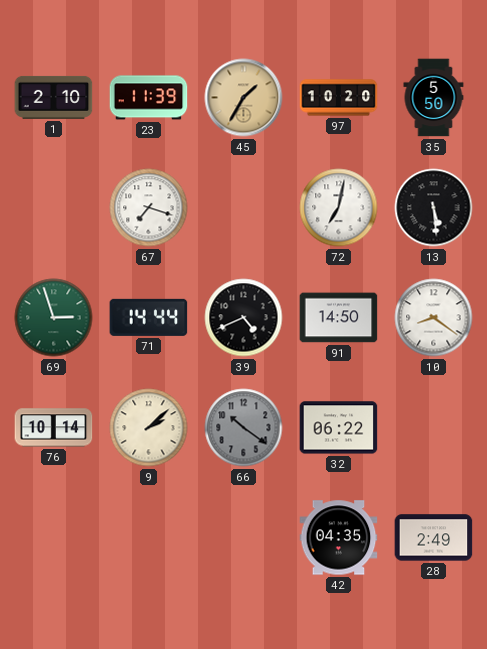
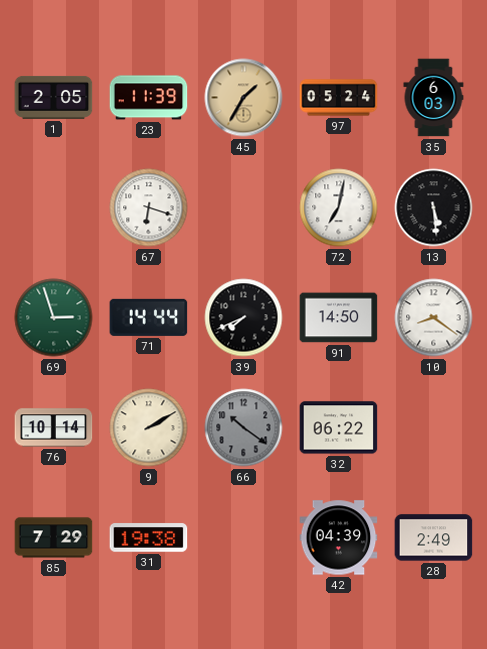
1: 2:10 -> 2:05
97: 10:20 -> 05:24
35: 5:50 -> 6:03
67: 7:18 -> 6:18
39: 4:41 -> 7:41
9: 2:08 -> 2:10
85: none -> 7:29
31: none -> 19:38
42: 04:35 -> 04:39
